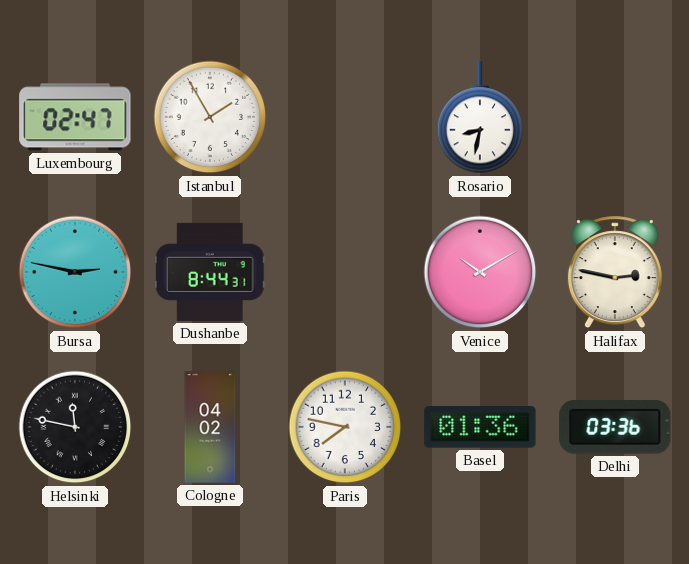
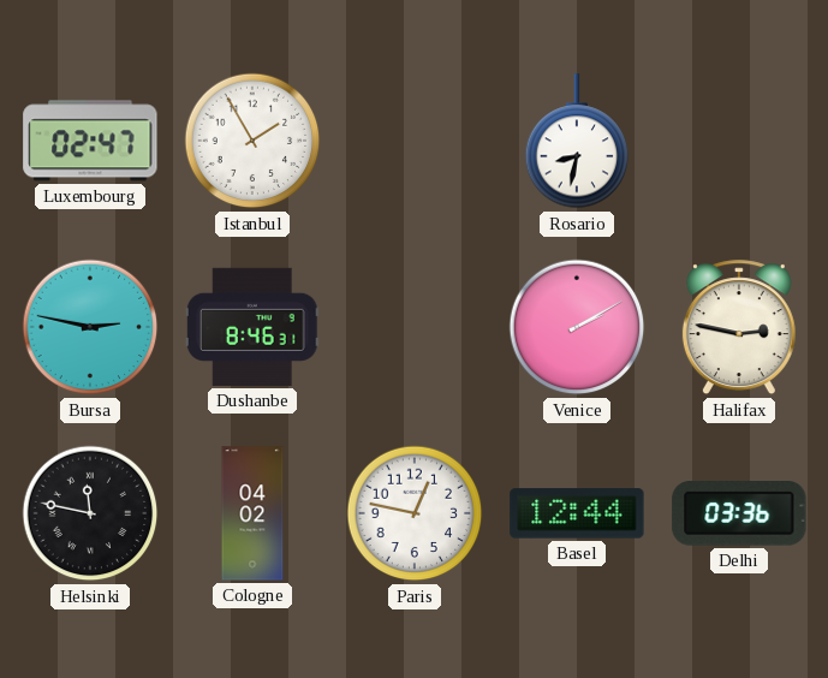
Dushanbe: 8:44 -> 8:46
Venice: 10:10 -> 2:10
Paris: 7:47 -> 12:47
Basel: 01:36 -> 12:44
